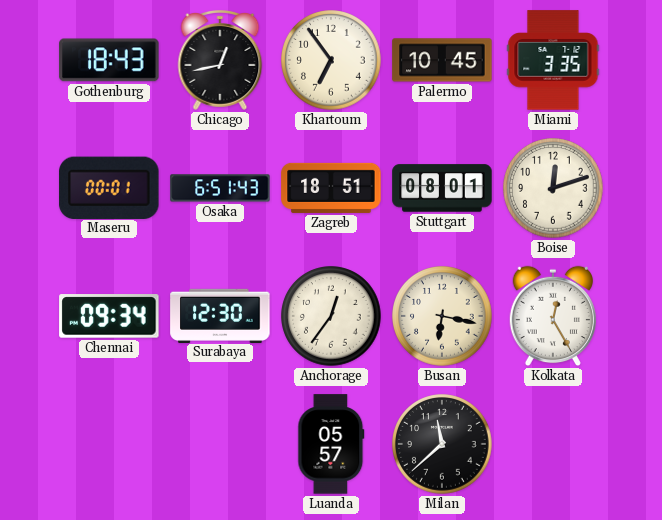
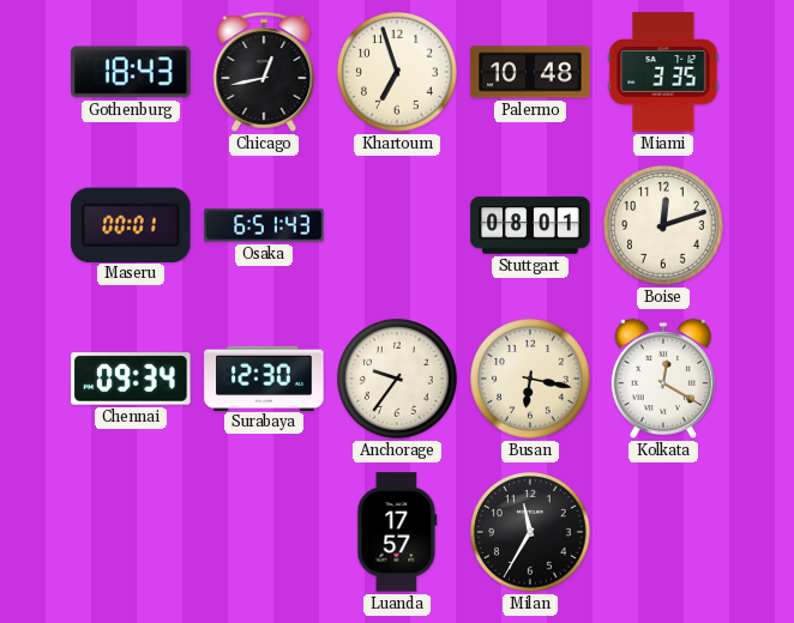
Khartoum: 6:54 -> 6:57
Palermo: 10:45 -> 10:48
Zagreb: 18:51 -> none
Anchorage: 12:36 -> 9:36
Kolkata: 12:25 -> 12:20
Luanda: 05:57 -> 17:57
Milan: 11:38 -> 11:35
